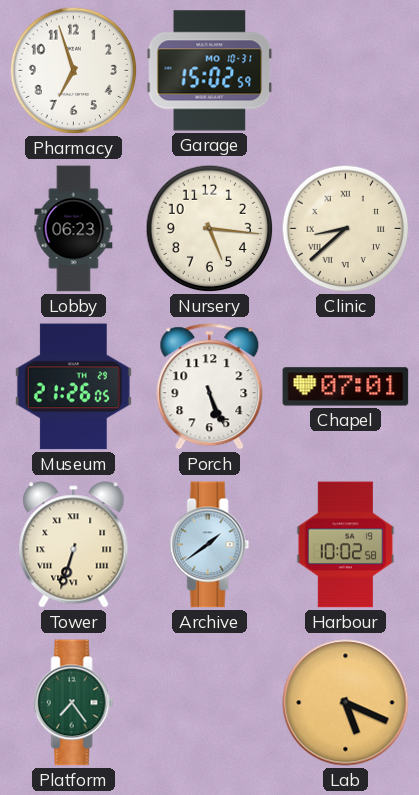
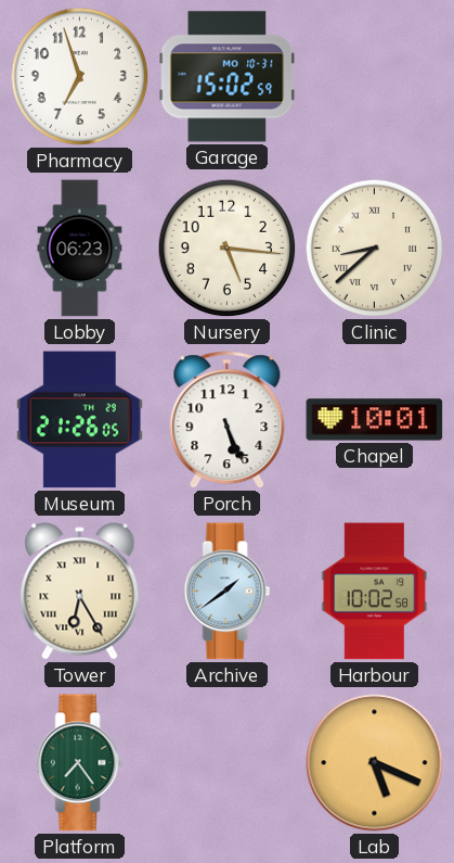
Chapel: 07:01 -> 10:01
Tower: 6:33 -> 6:25
